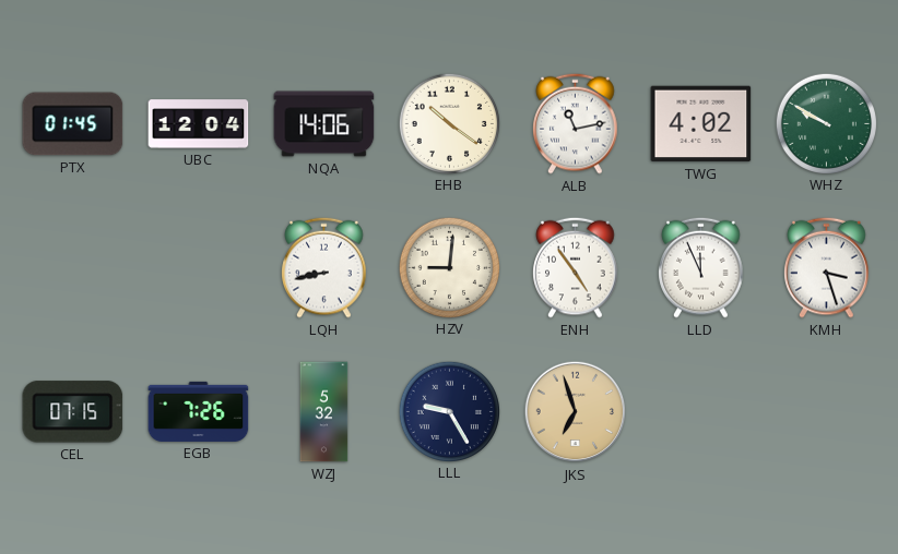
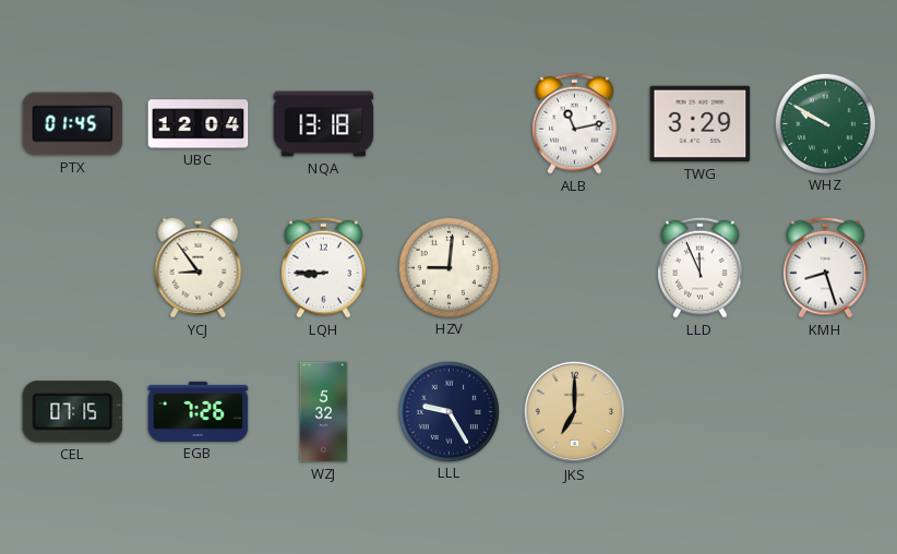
NQA: 14:06 -> 13:18
EHB: 10:21 -> none
TWG: 4:02 -> 3:29
YCJ: none -> 8:54
LQH: 8:43 -> 8:45
ENH: 4:54 -> none
KMH: 3:27 -> 8:27
JKS: 6:57 -> 7:00
